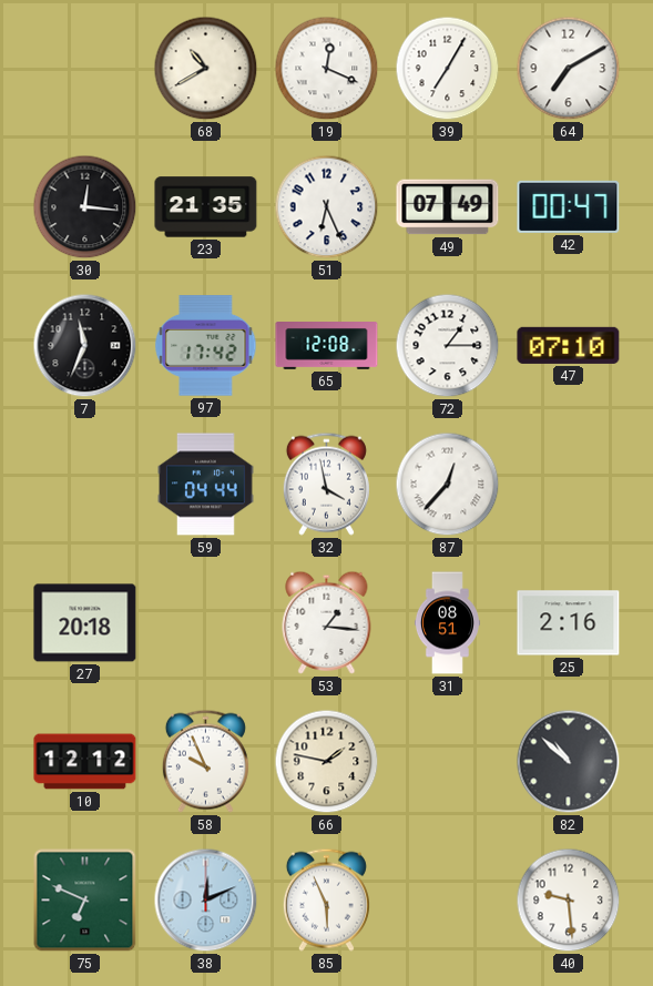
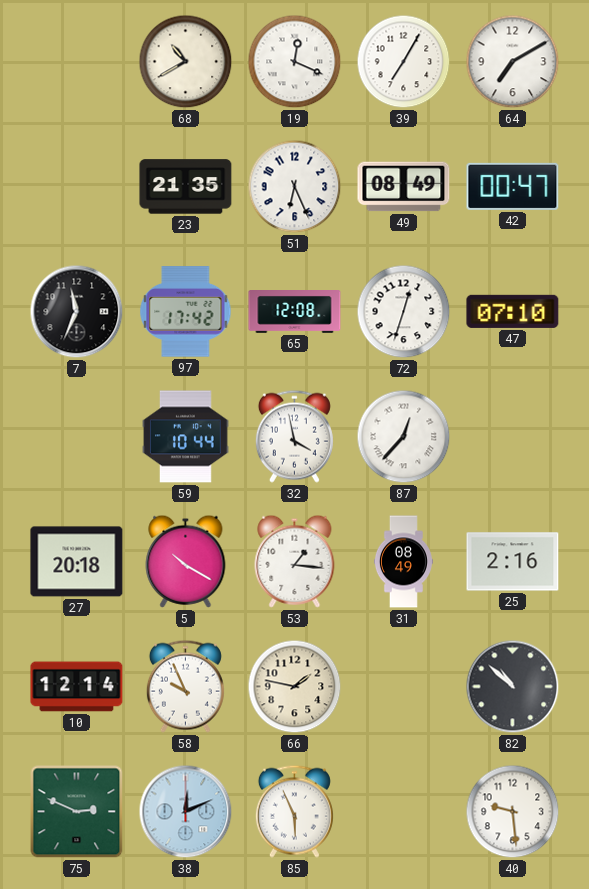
30: 12:16 -> none
49: 07:49 -> 08:49
72: 1:15 -> 12:33
59: 04:44 -> 10:44
5: none -> 10:20
31: 08:51 -> 08:49
10: 12:12 -> 12:14
75: 6:49 -> 2:49
